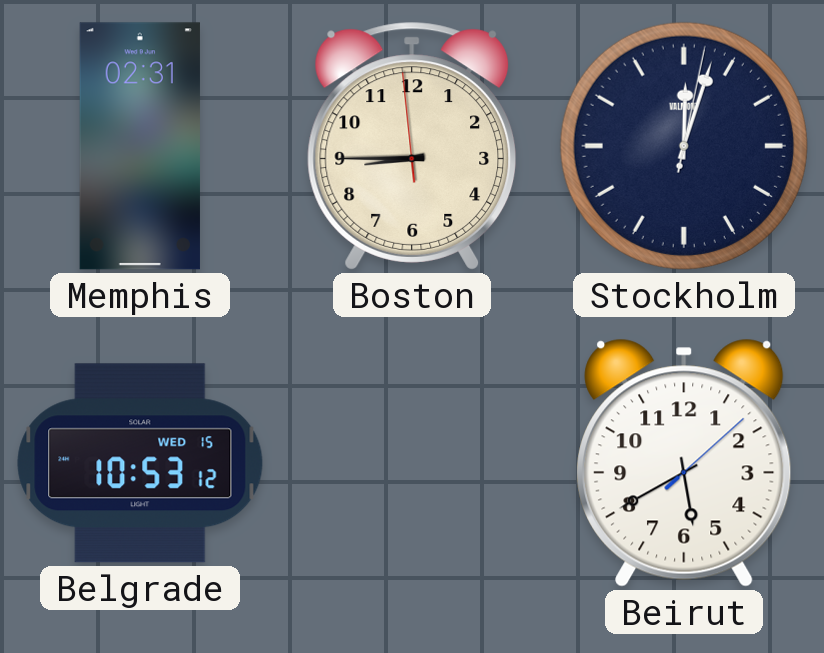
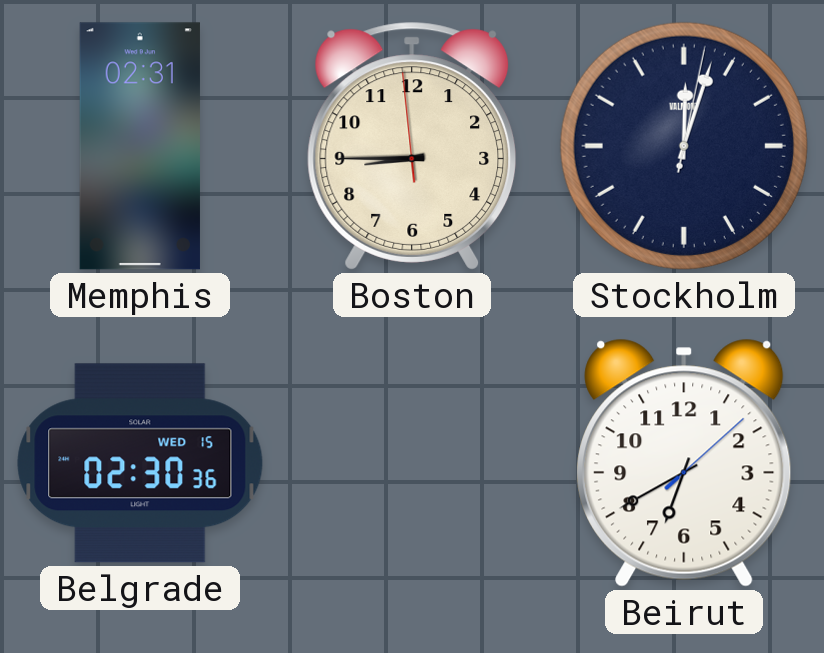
Belgrade: 10:53 -> 02:30
Beirut: 5:40 -> 6:40
